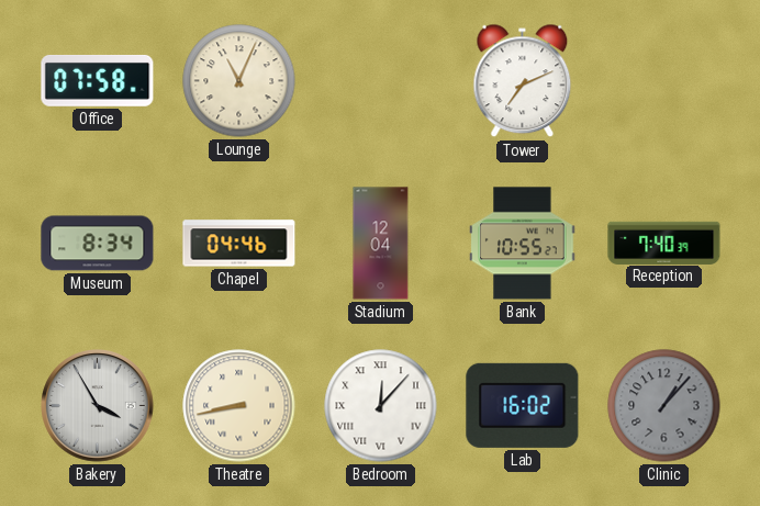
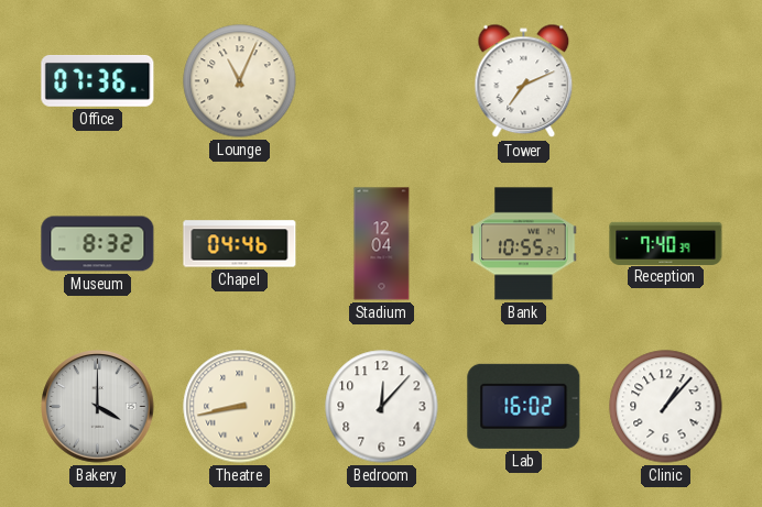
Office: 07:58 -> 07:36
Museum: 8:34 -> 8:32
Bakery: 3:55 -> 4:00
Bedroom numerals: Roman -> Arabic
Clinic dial: grey -> white
